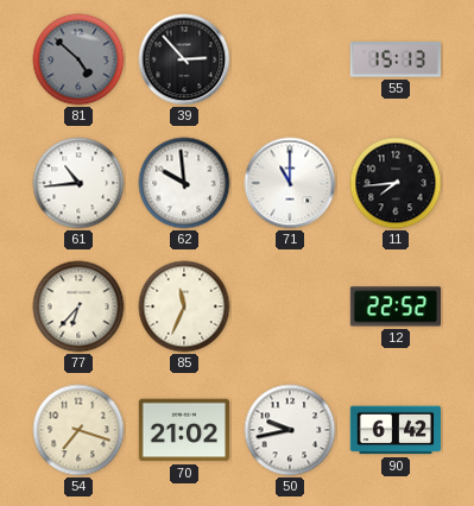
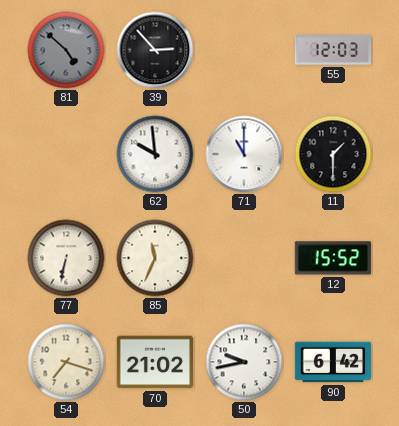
55: 15:13 -> 12:03
61: 10:44 -> none
11: 7:44 -> 1:30
77: 6:37 -> 6:32
12: 22:52 -> 15:52
